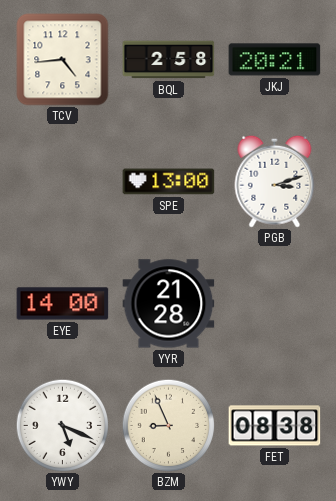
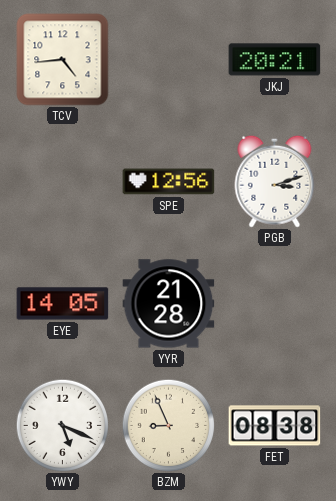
BQL: 2:58 -> none
SPE: 13:00 -> 12:56
EYE: 14:00 -> 14:05
